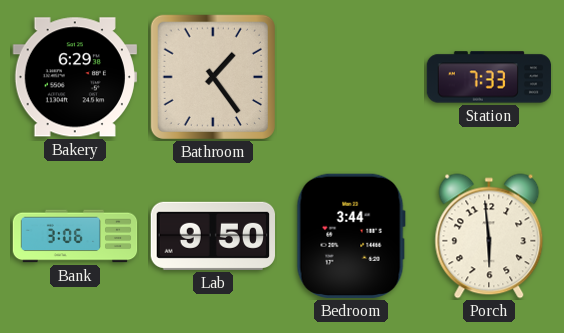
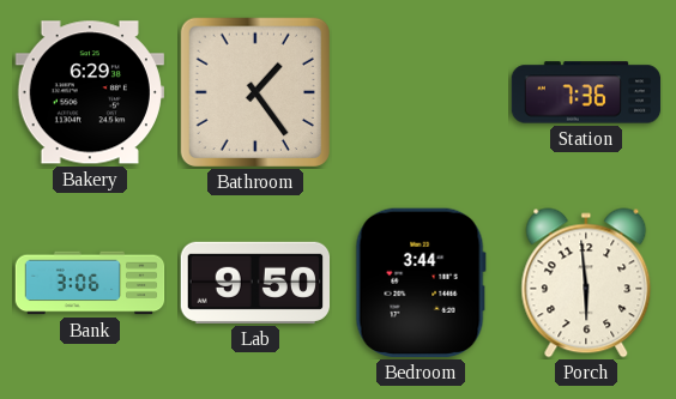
Station: 7:33 -> 7:36
